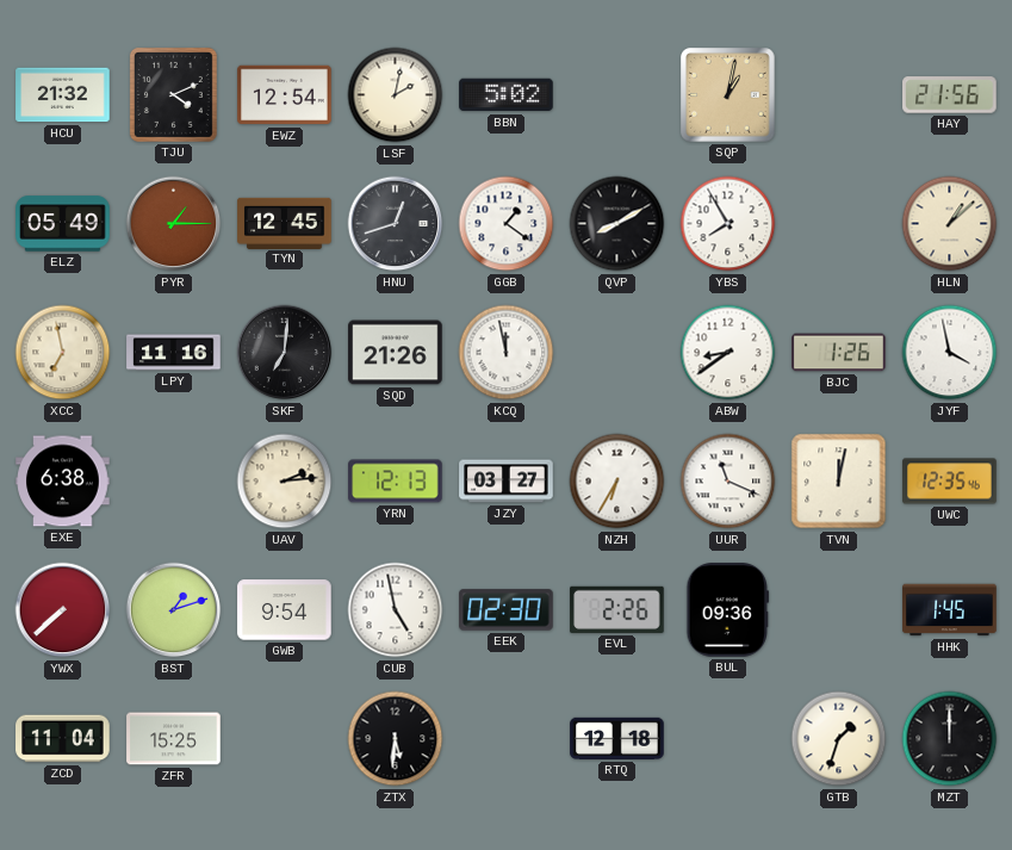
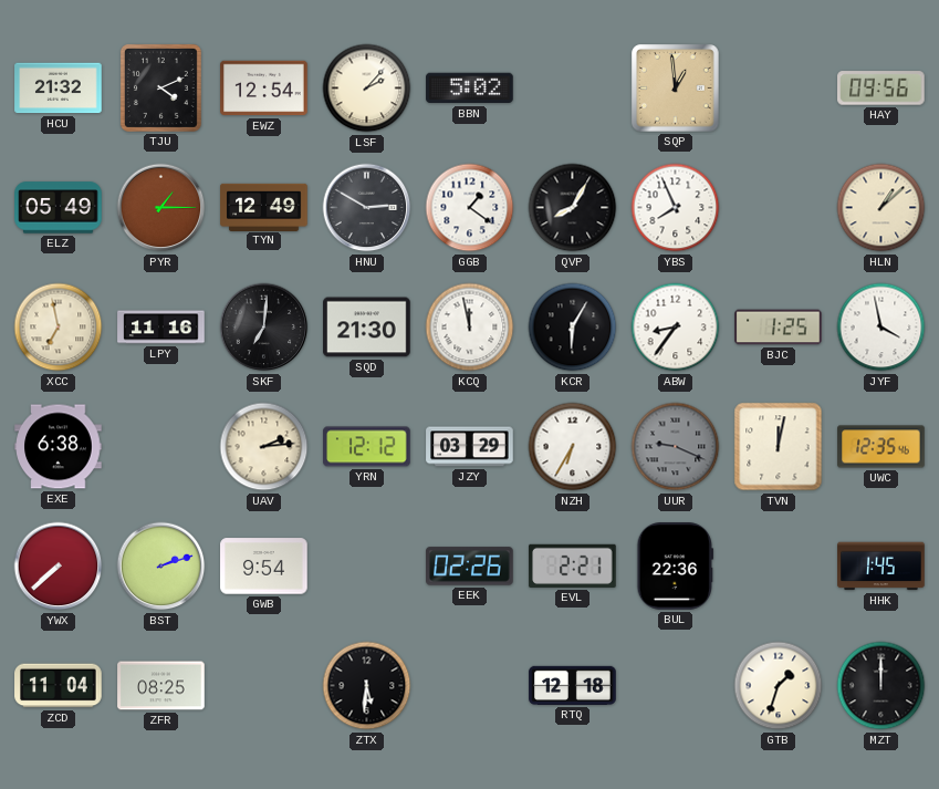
LSF: 2:02 -> 2:07
SQP: 1:02 -> 12:59
HAY: 21:56 -> 09:56
TYN: 12:45 -> 12:49
HNU: 12:42 -> 2:50
QVP: 8:10 -> 8:05
YBS: 7:55 -> 7:56
SQD: 21:26 -> 21:30
KCR: none -> 6:05
ABW: 8:39 -> 8:36
BJC: 1:26 -> 1:25
YRN: 12:13 -> 12:12
JZY: 03:27 -> 03:29
UUR: 11:19 -> 9:19
UUR dial: white -> grey
BST: 1:12 -> 2:12
CUB: 4:58 -> none
EEK: 02:30 -> 02:26
EVL: 2:26 -> 2:21
BUL: 09:36 -> 22:36
ZFR: 15:25 -> 08:25
